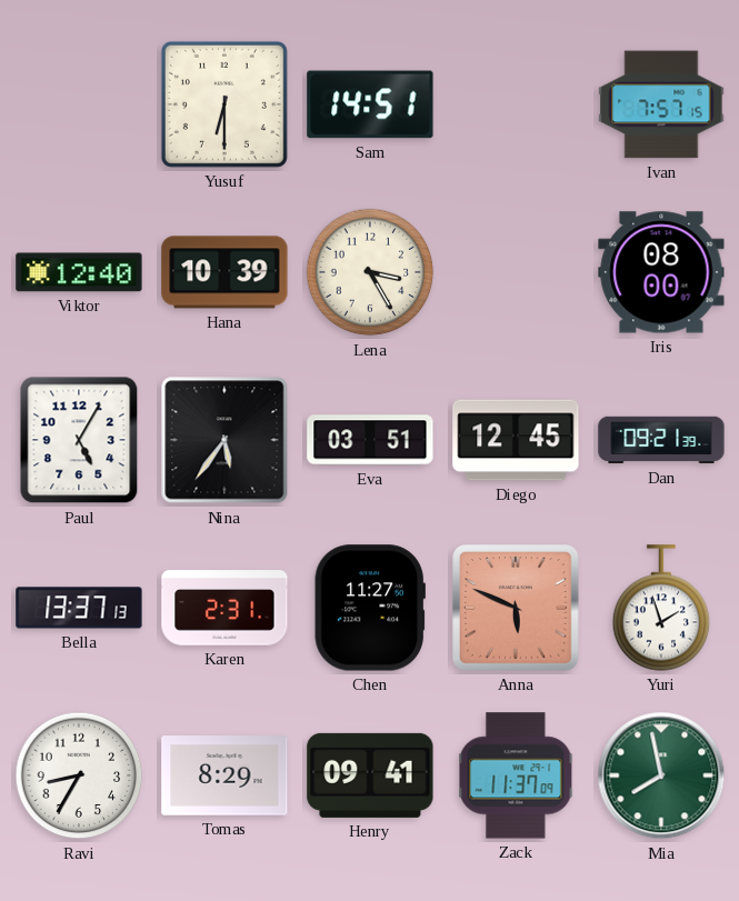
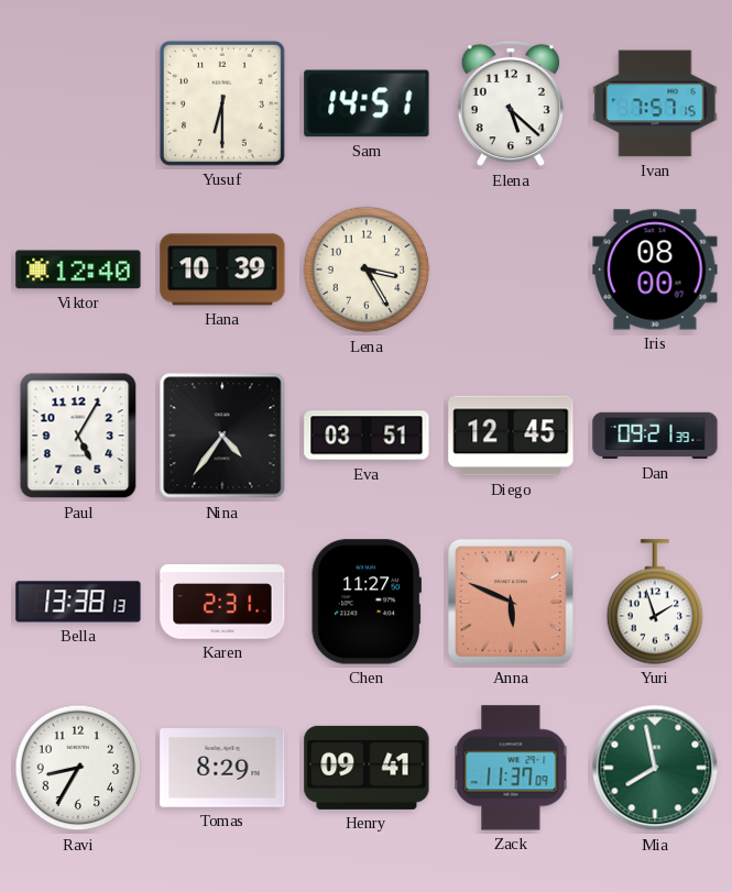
Elena: none -> 5:22
Nina: 5:36 -> 4:36
Bella: 13:37 -> 13:38
